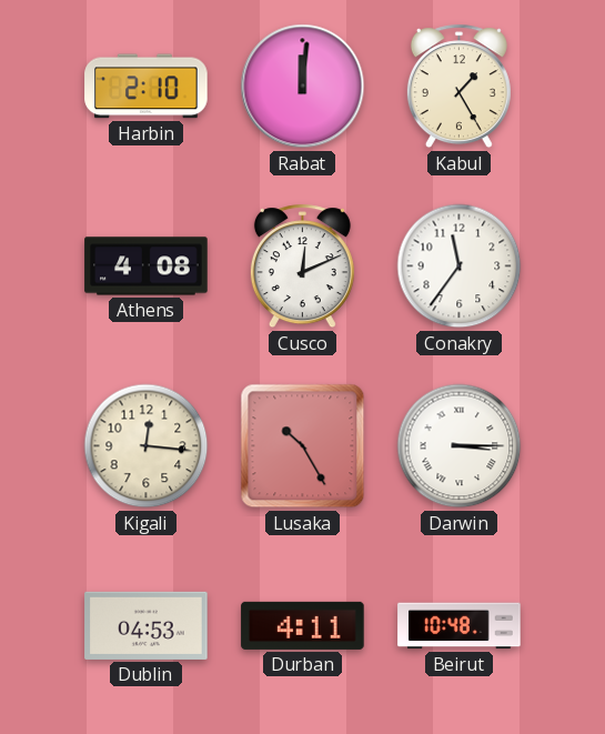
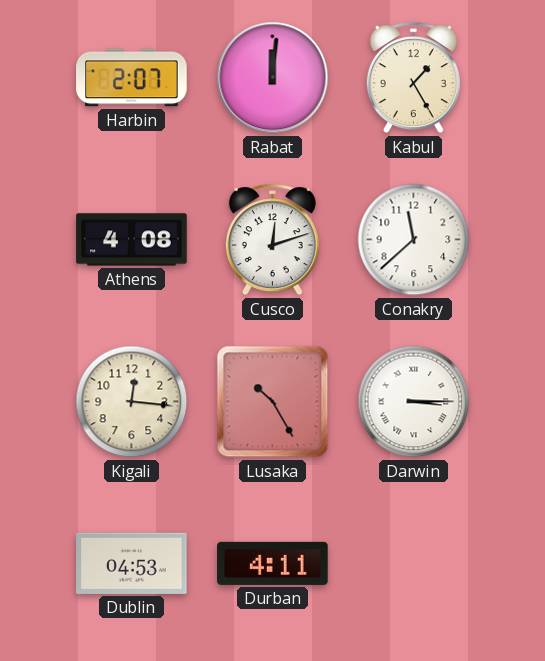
Harbin: 2:10 -> 2:07
Cusco: 12:11 -> 12:12
Conakry: 11:36 -> 11:38
Beirut: 10:48 -> none
